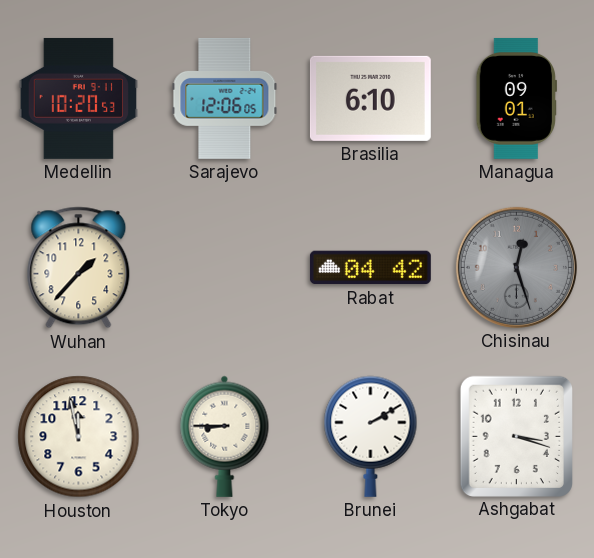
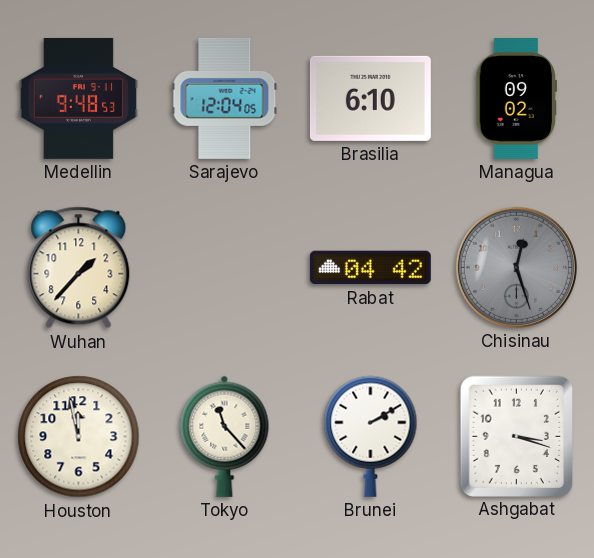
Medellin: 10:20 -> 9:48
Sarajevo: 12:06 -> 12:04
Managua: 09:01 -> 09:02
Tokyo: 8:45 -> 11:23
